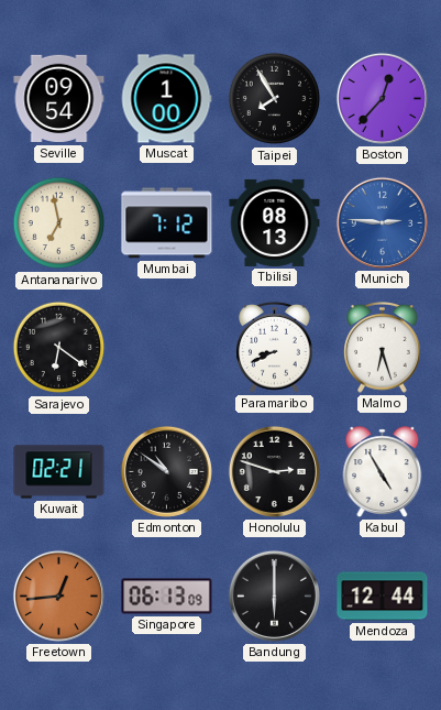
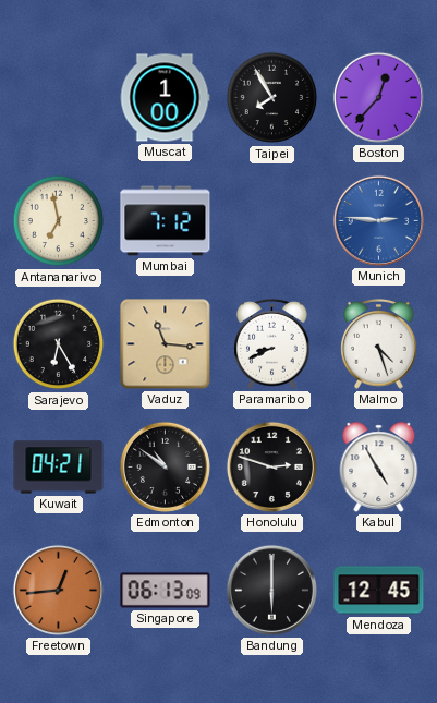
Seville: 09:54 -> none
Tbilisi: 08:13 -> none
Sarajevo: 6:21 -> 6:25
Vaduz: none -> 11:16
Malmo: 6:27 -> 4:27
Kuwait: 02:21 -> 04:21
Mendoza: 12:44 -> 12:45
